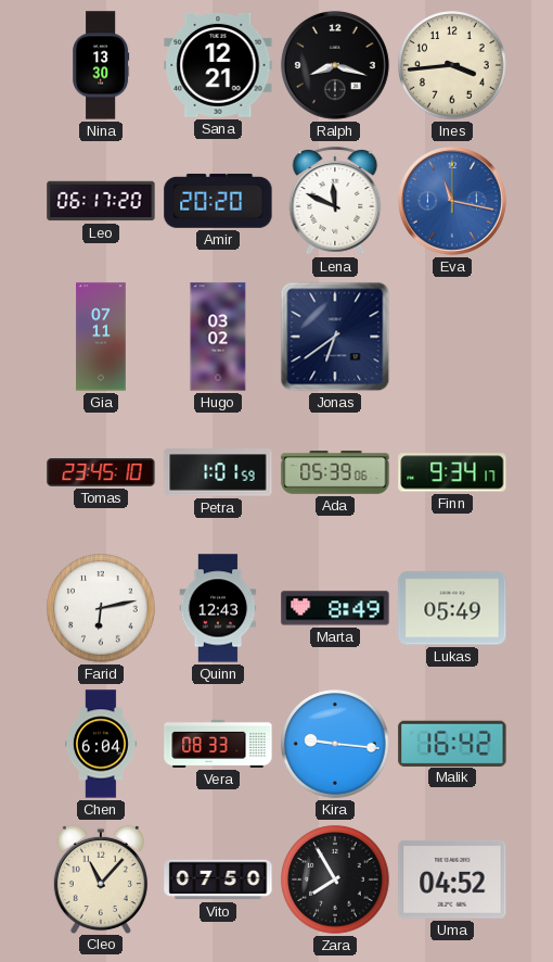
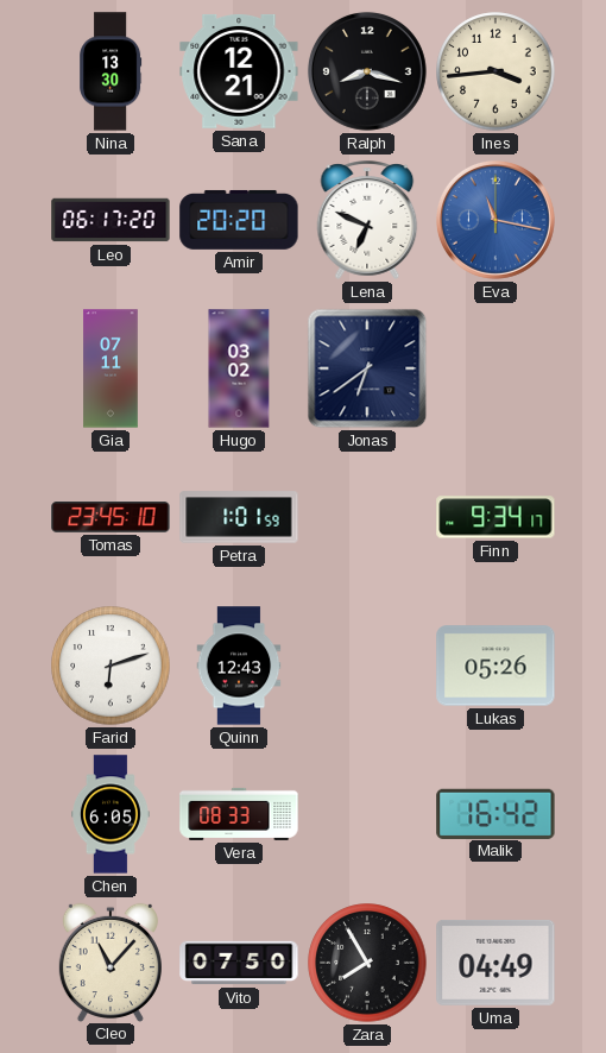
Lena: 11:49 -> 6:49
Ada: 05:39 -> none
Farid: 6:13 -> 6:12
Marta: 8:49 -> none
Lukas: 05:49 -> 05:26
Chen: 6:04 -> 6:05
Kira: 9:16 -> none
Uma: 04:52 -> 04:49
